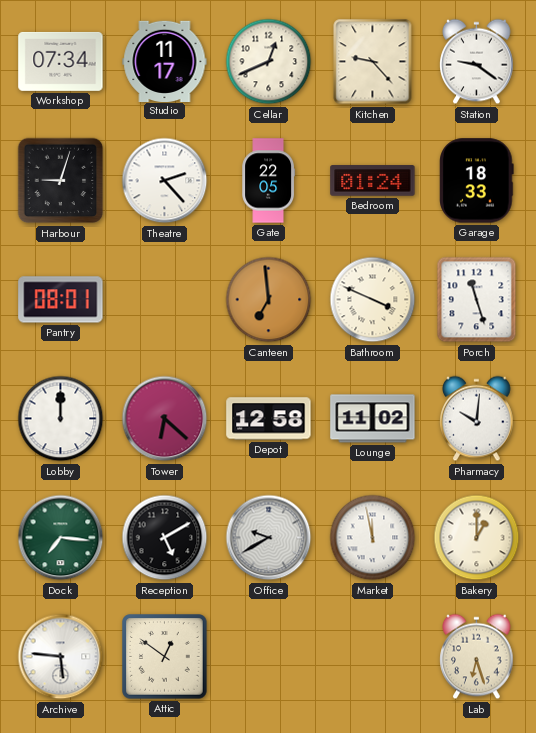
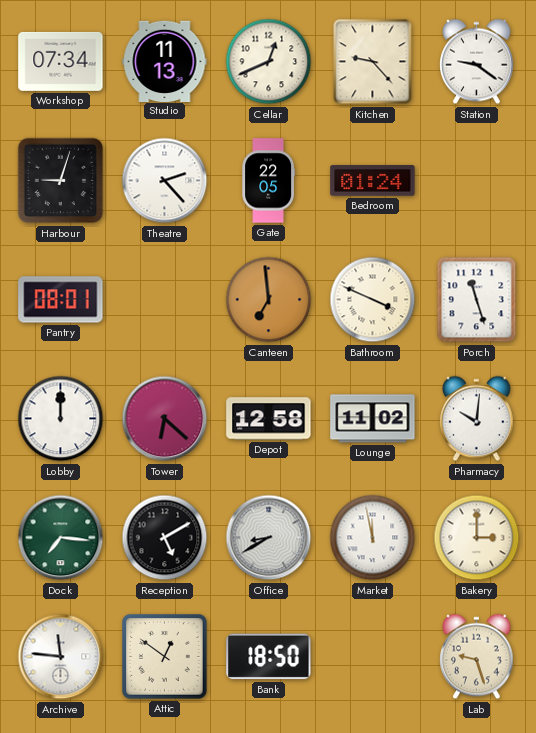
Studio: 11:17 -> 11:13
Garage: 18:33 -> none
Office: 9:40 -> 8:40
Bakery: 1:00 -> 3:00
Archive: 5:46 -> 11:46
Bank: none -> 18:50
Lab: 6:27 -> 9:27
